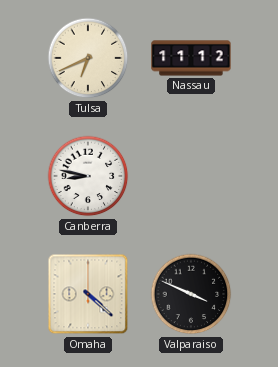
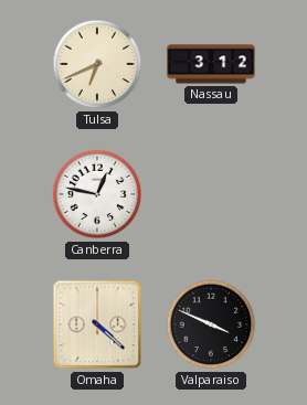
Nassau: 11:12 -> 3:12
Canberra: 8:47 -> 12:47
